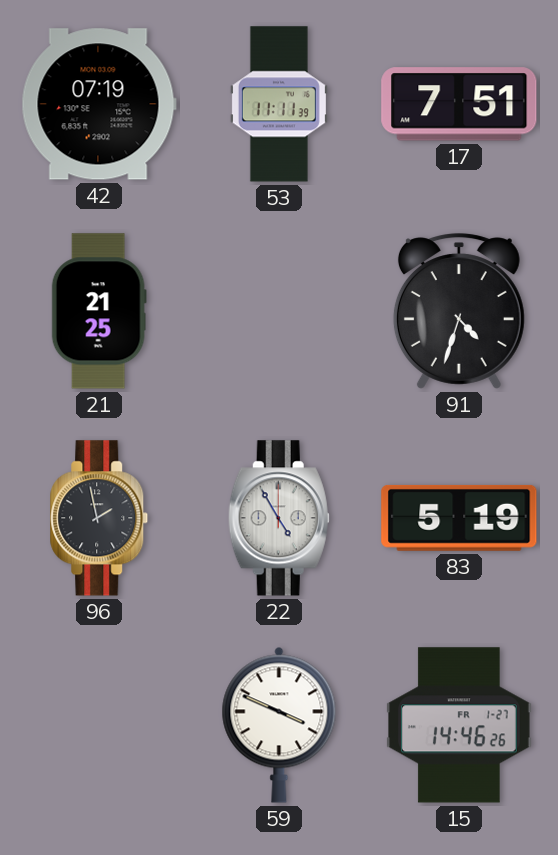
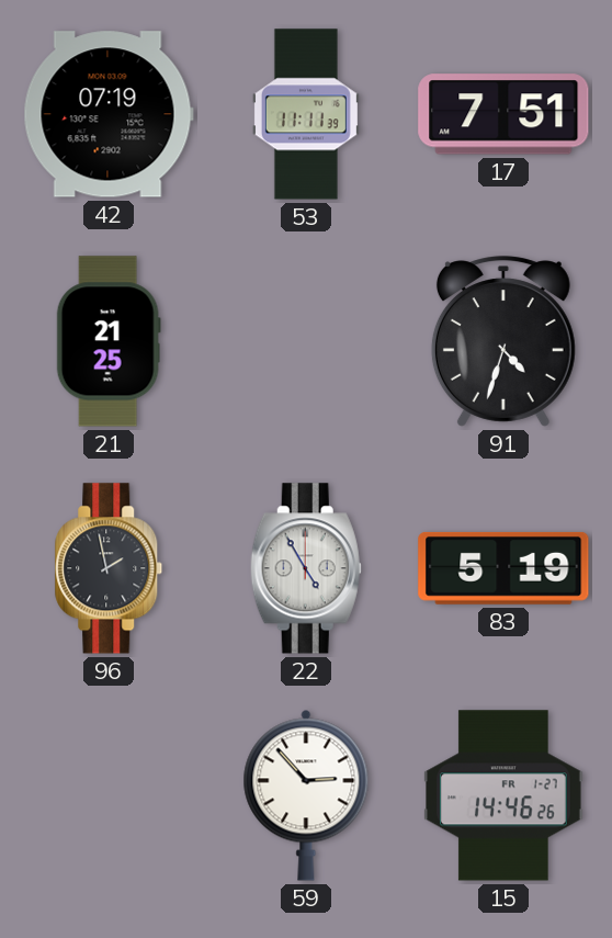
59: 3:49 -> 2:53
